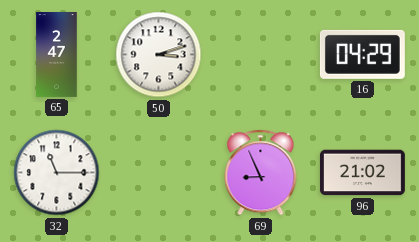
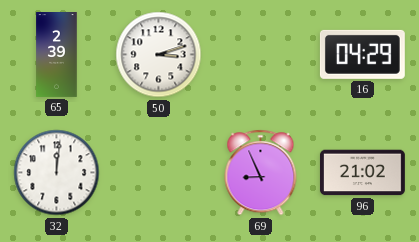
65: 2:47 -> 2:39
32: 11:15 -> 12:01
